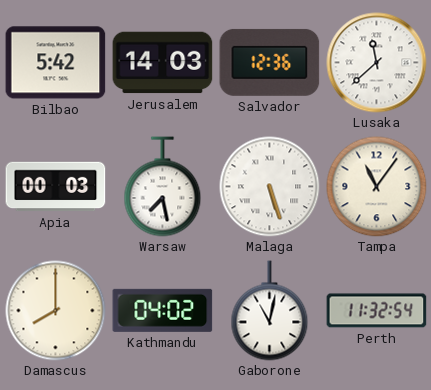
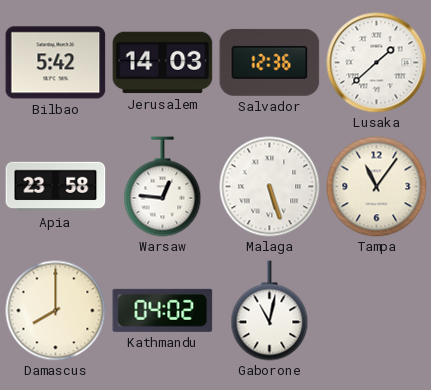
Lusaka: 11:38 -> 1:38
Apia: 00:03 -> 23:58
Warsaw: 7:28 -> 12:46
Perth: 11:32 -> none
